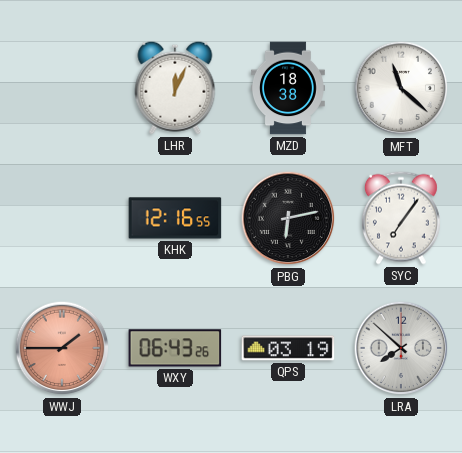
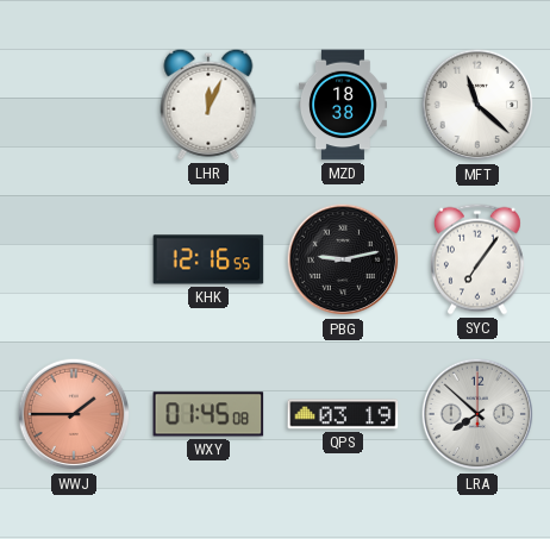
PBG: 6:13 -> 9:13
WXY: 06:43 -> 01:45
